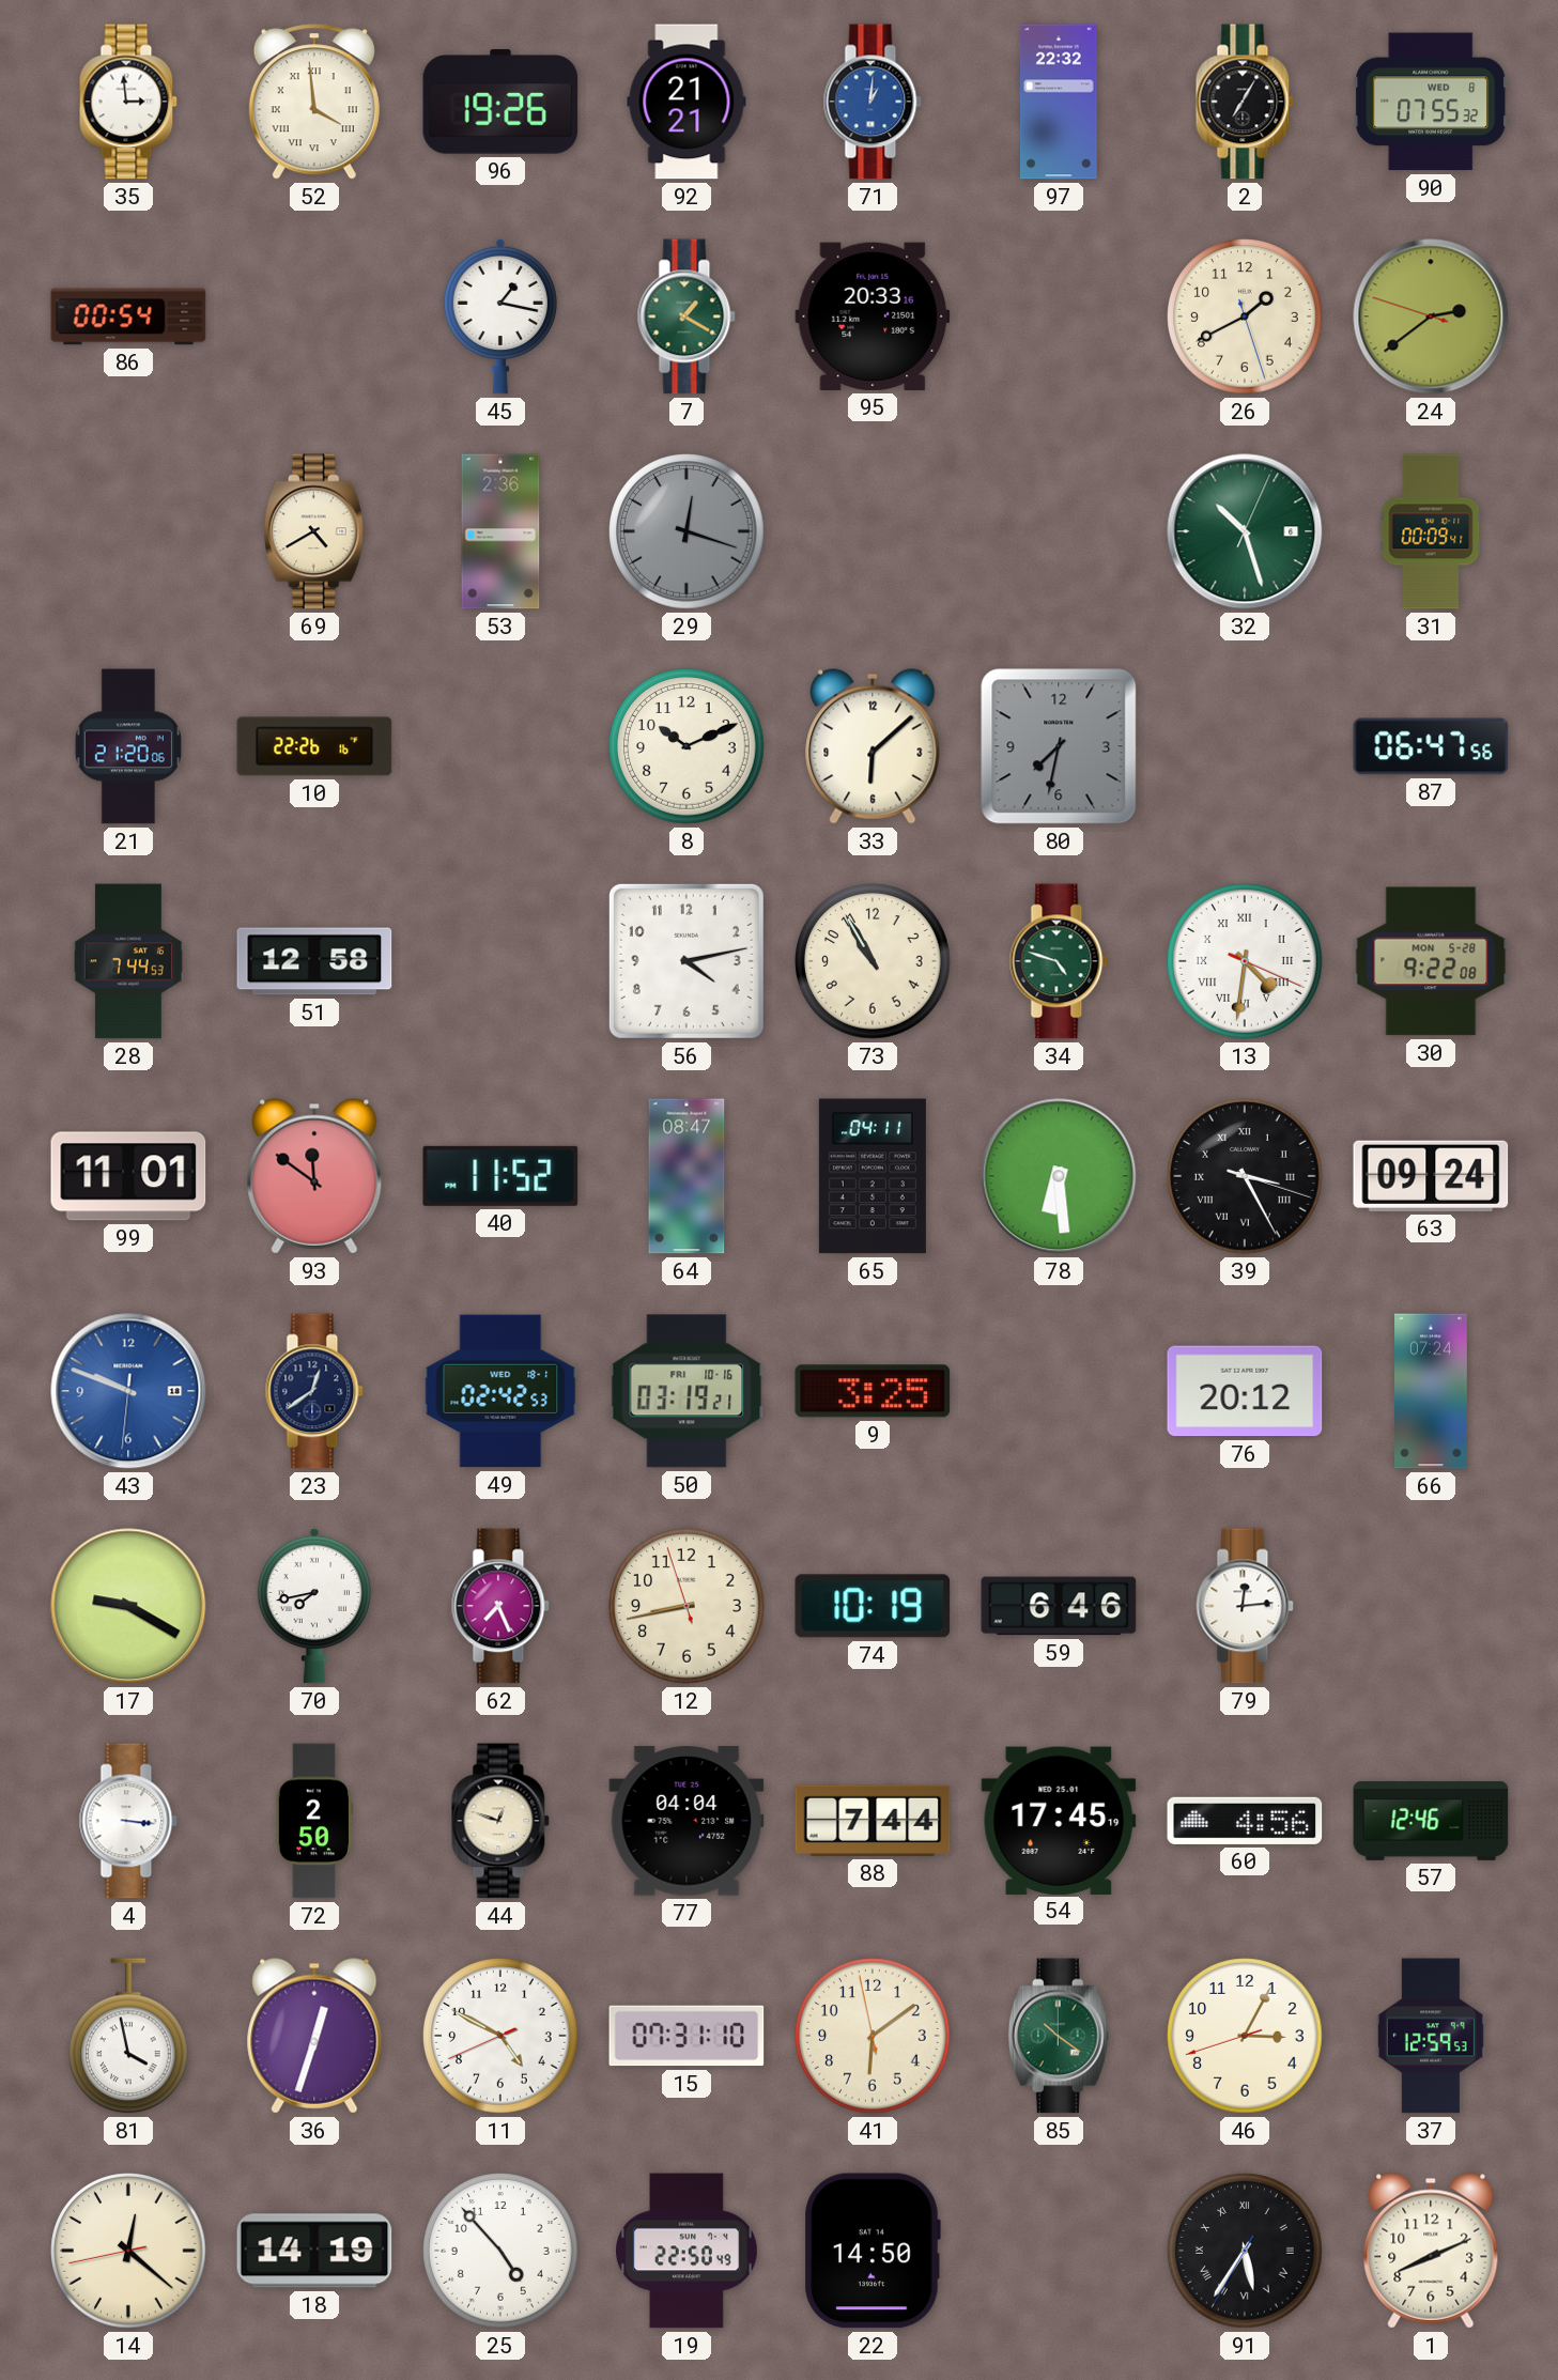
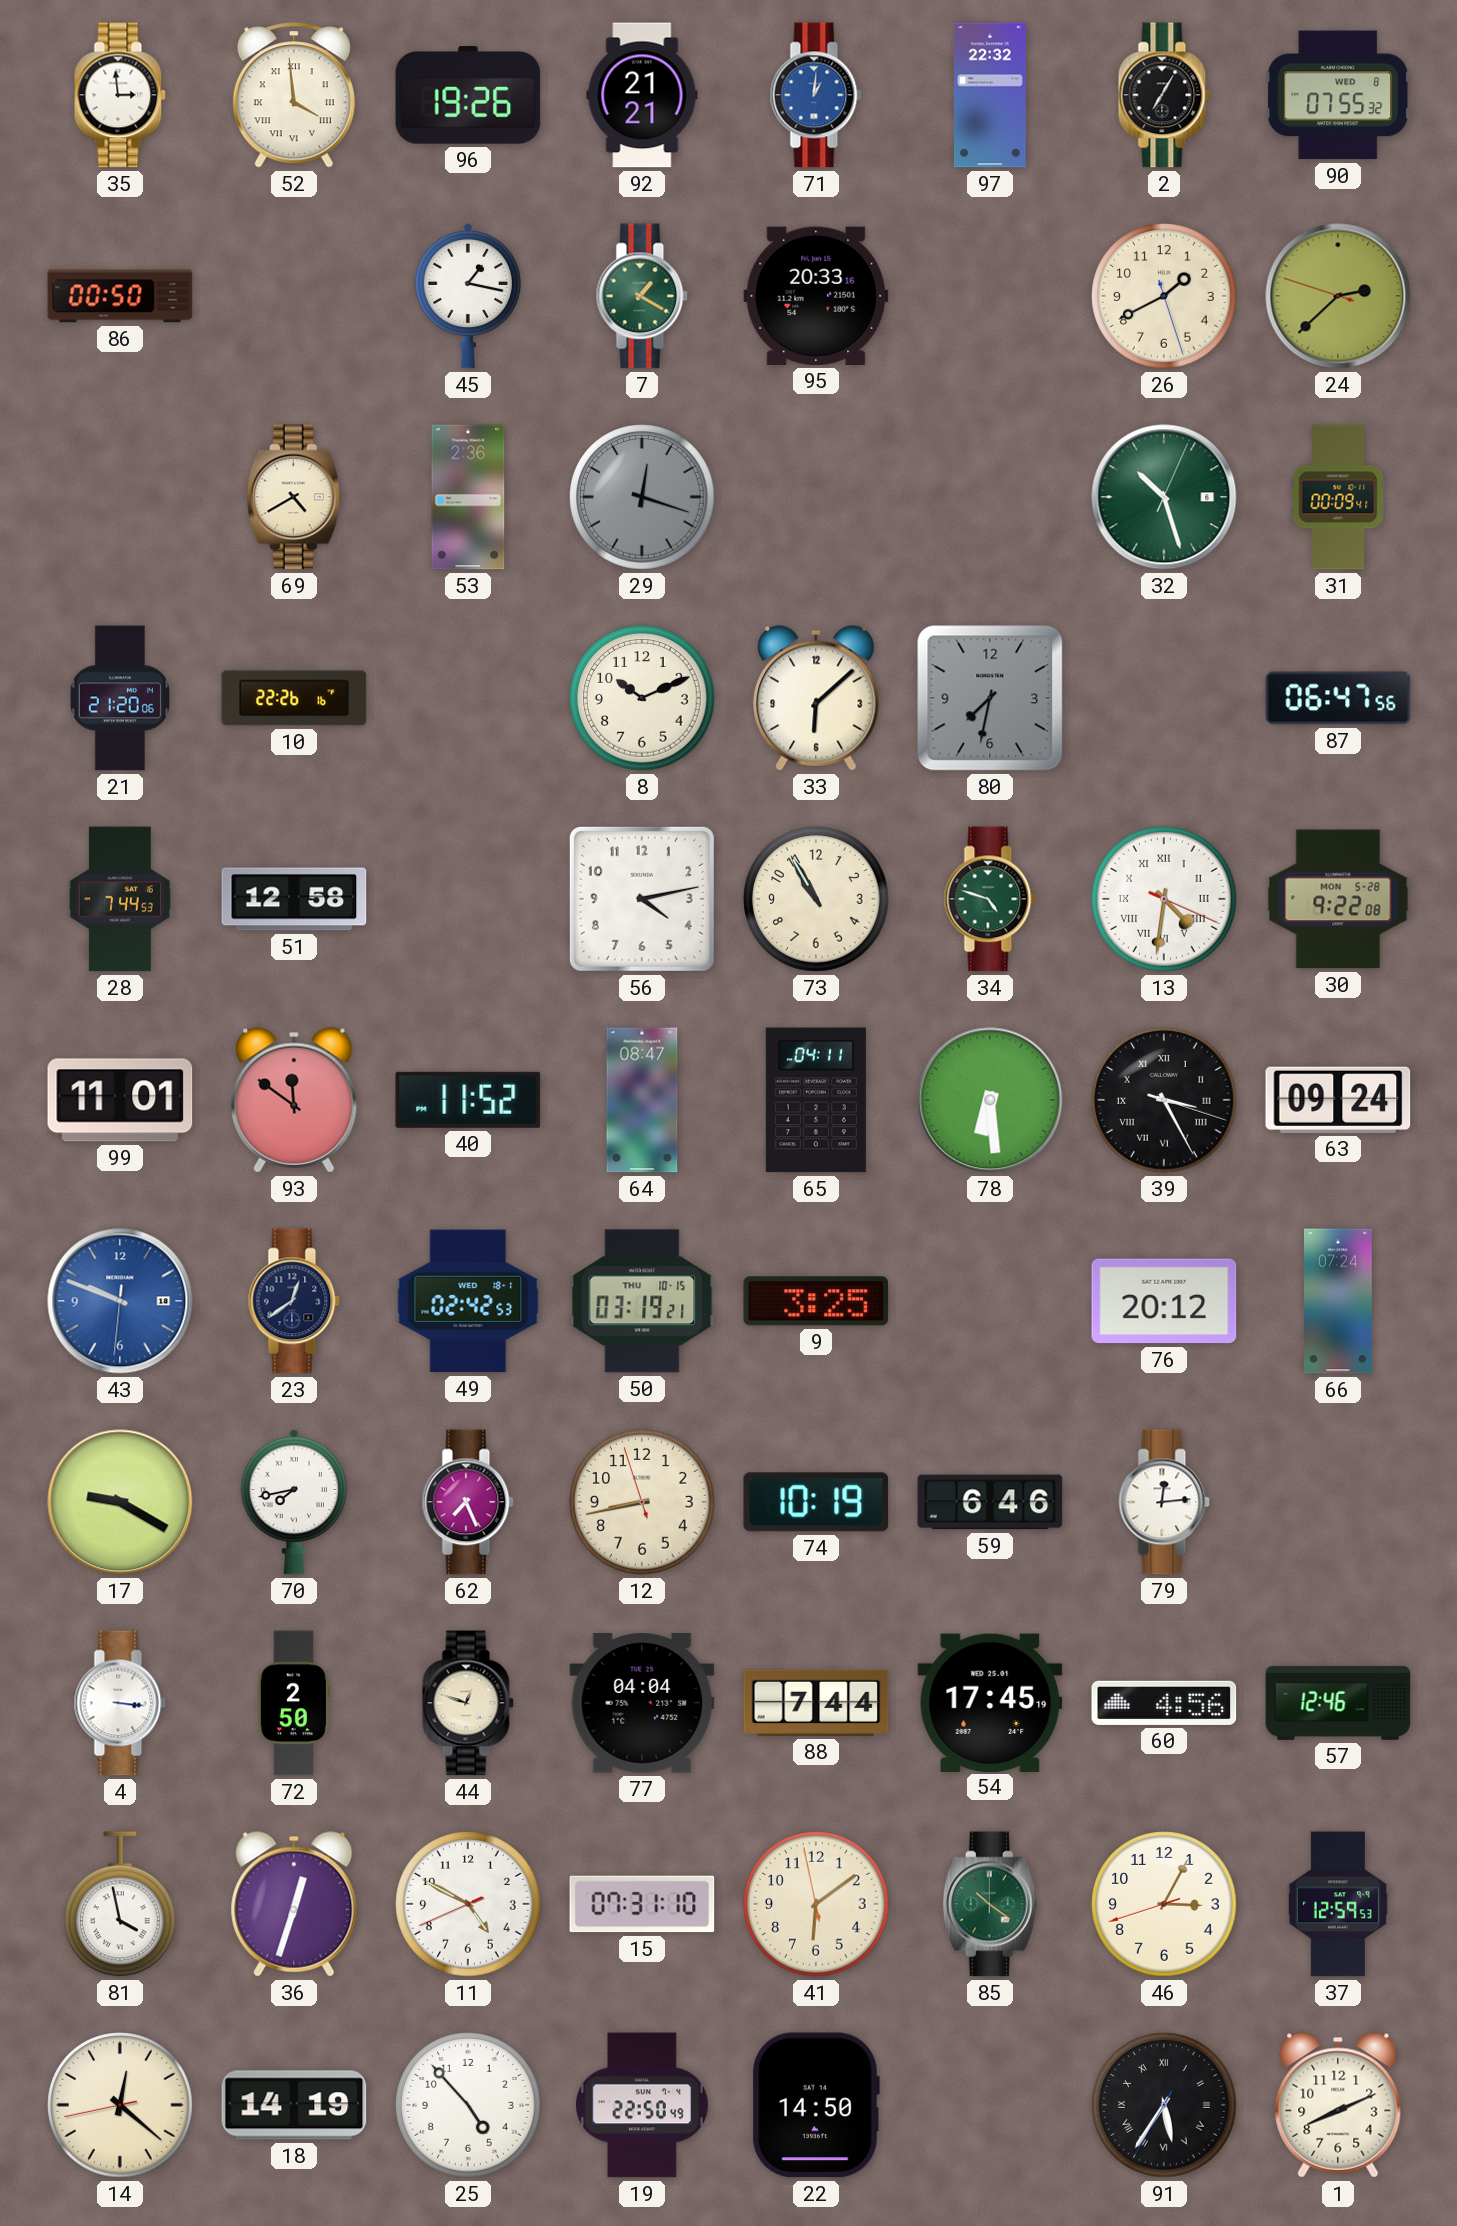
86: 00:54 -> 00:50
24: 2:38 -> 2:37
50 date: FRI 10-16 -> THU 10-15
